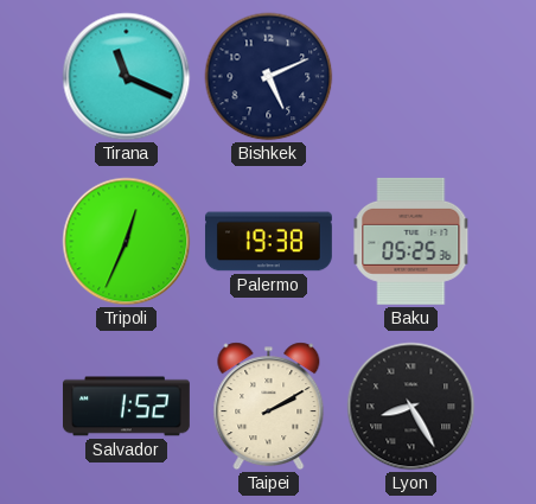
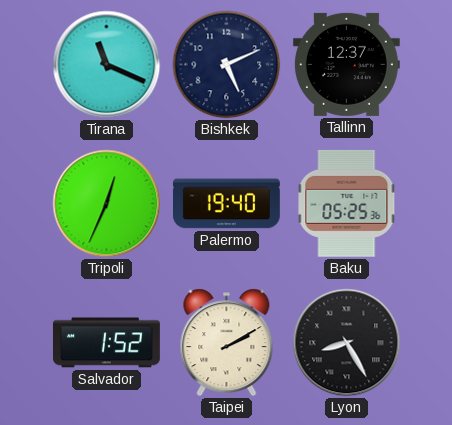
Tallinn: none -> 12:37
Palermo: 19:38 -> 19:40
